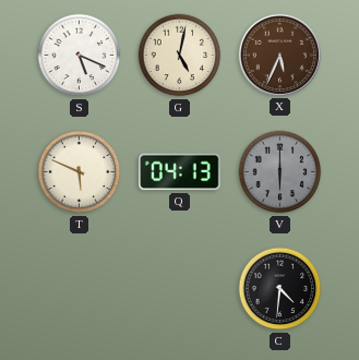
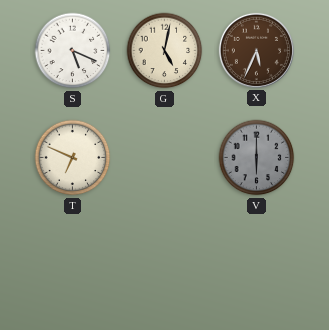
T: 5:49 -> 6:49
Q: 04:13 -> none
C: 4:31 -> none
